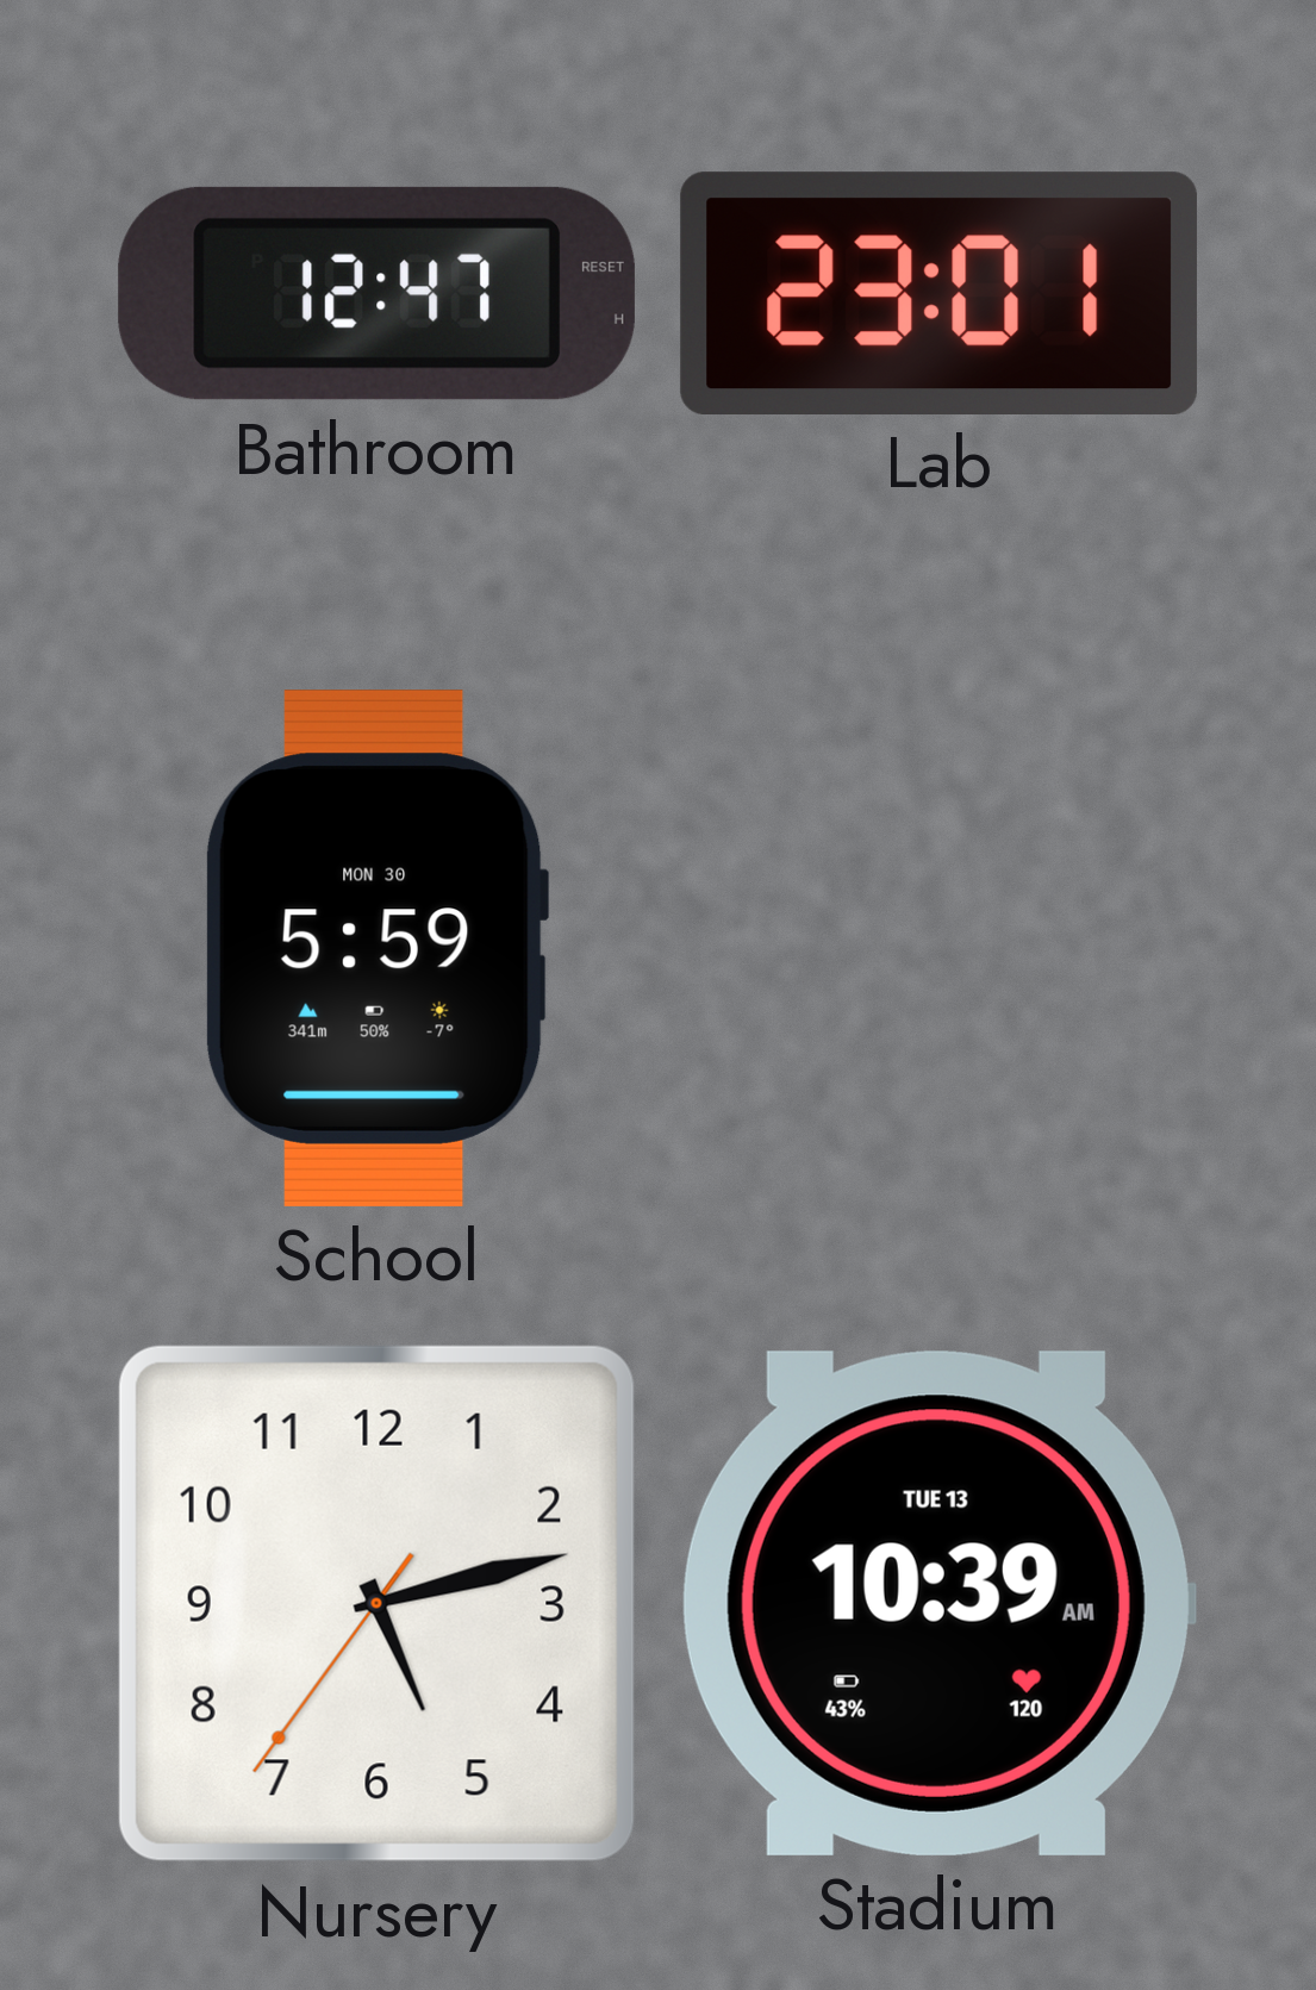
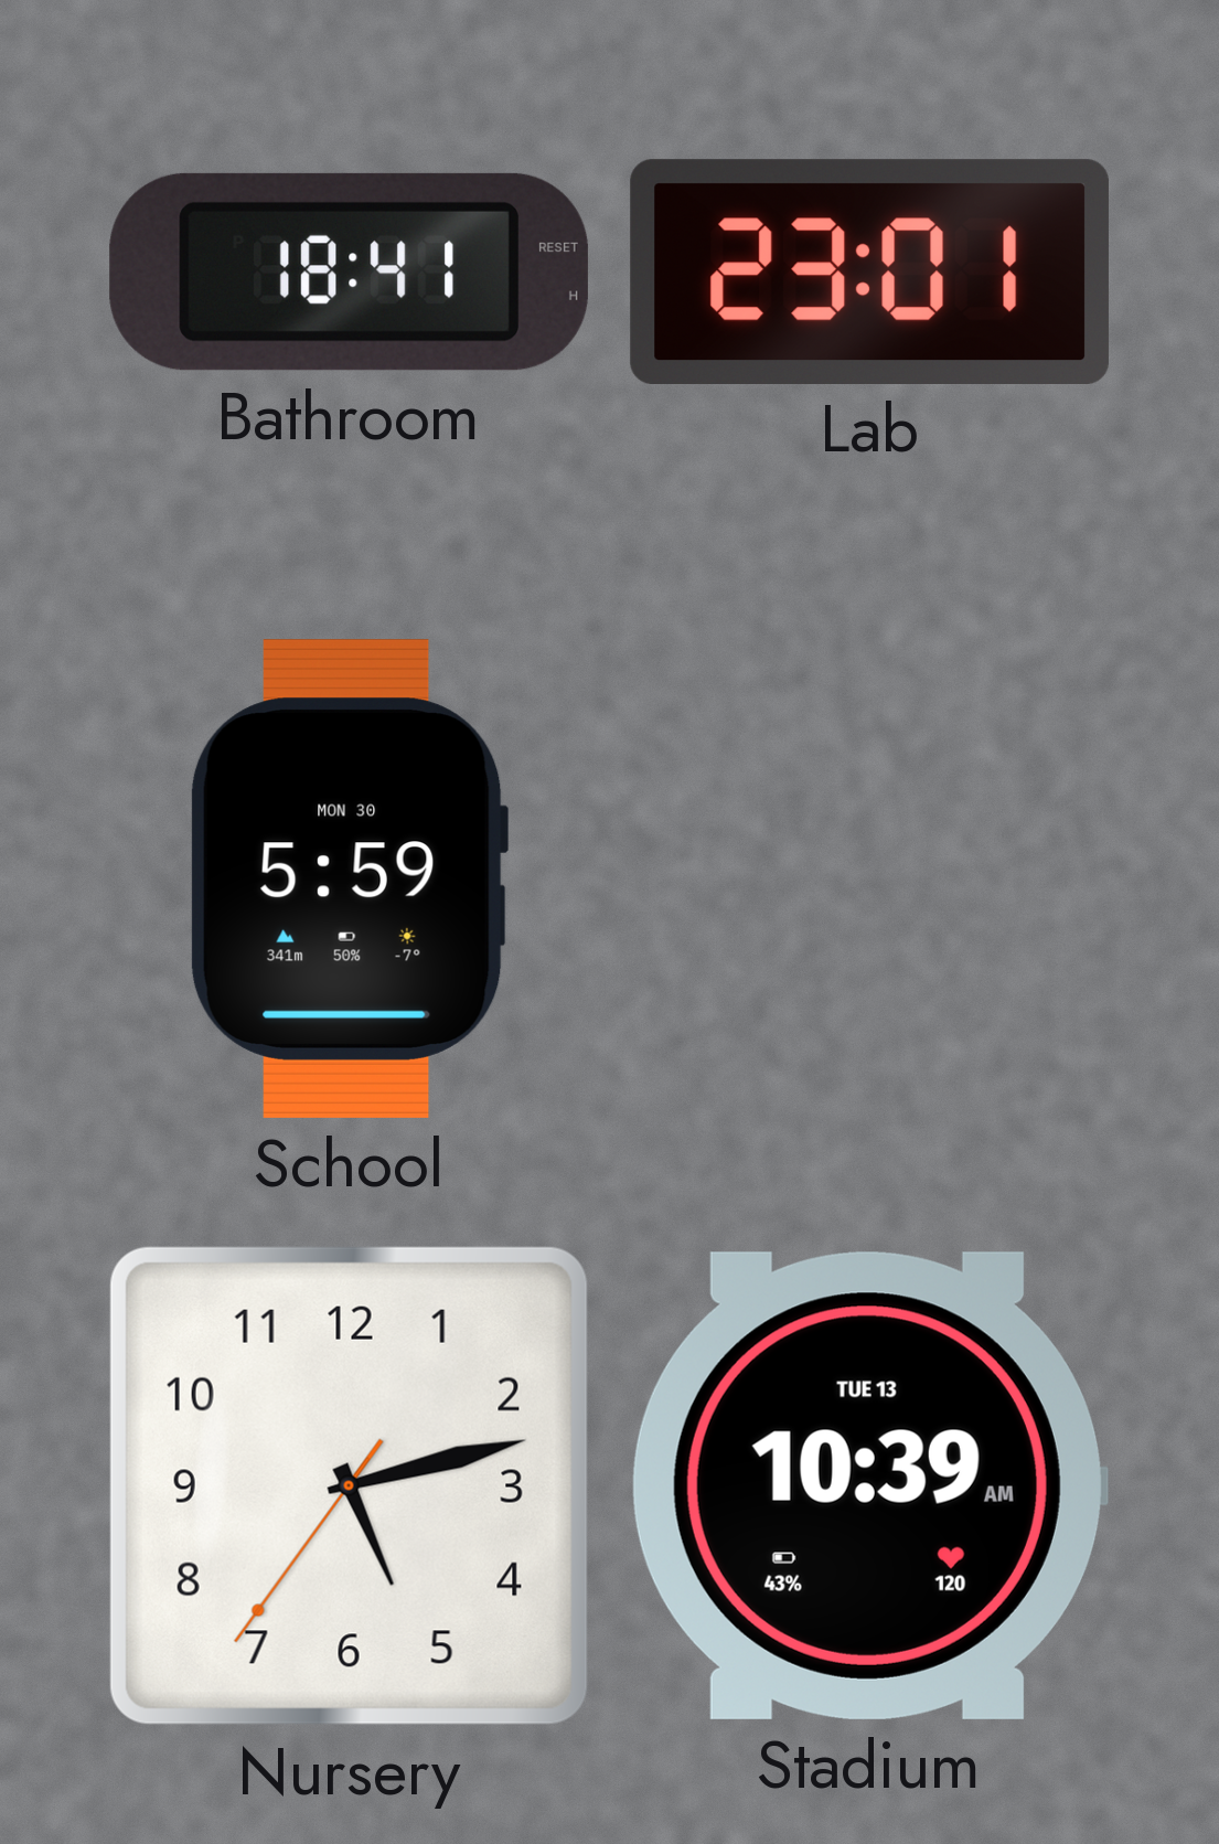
Bathroom: 12:47 -> 18:41
